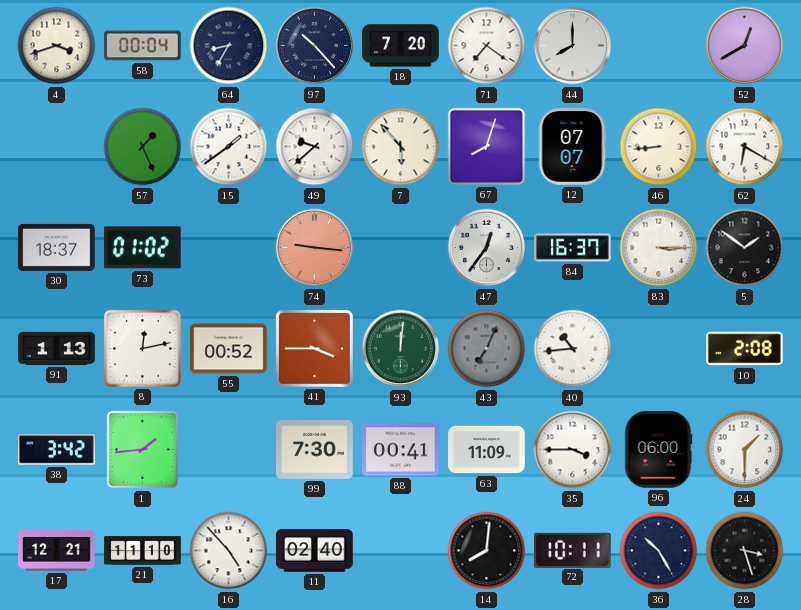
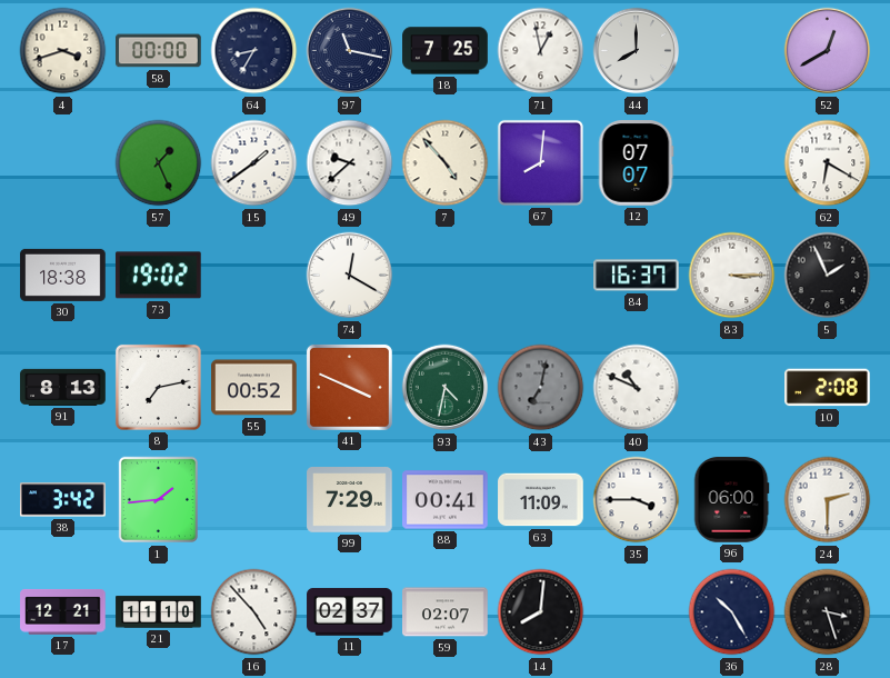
58: 00:04 -> 00:00
97: 10:23 -> 11:17
18: 7:20 -> 7:25
71: 7:21 -> 12:58
7: 5:53 -> 4:53
67: 8:03 -> 8:01
46: 8:44 -> none
30: 18:37 -> 18:38
73: 01:02 -> 19:02
74: 9:16 -> 12:20
74 dial: salmon -> white
47: 12:36 -> none
5: 1:51 -> 1:56
91: 1:13 -> 8:13
8: 12:13 -> 7:13
41: 3:45 -> 3:49
93: 12:01 -> 4:32
43: 7:04 -> 7:02
40: 10:44 -> 10:49
99: 7:30 -> 7:29
24: 1:30 -> 2:30
11: 02:40 -> 02:37
59: none -> 02:07
72: 10:11 -> none
